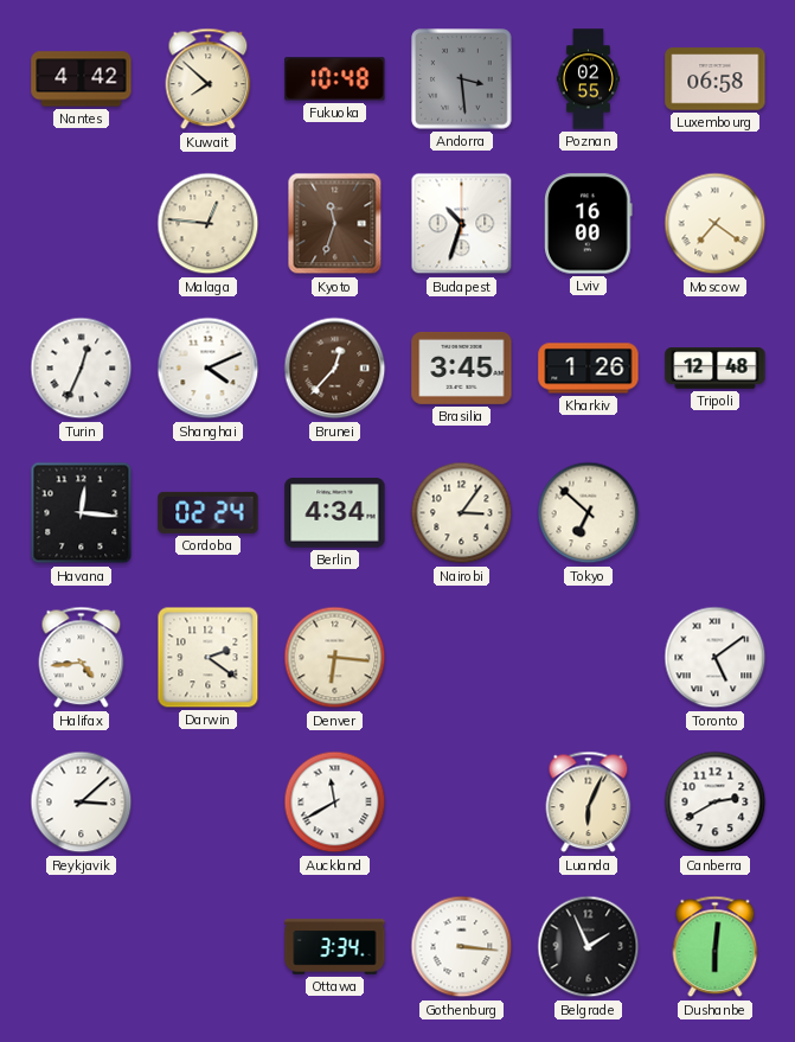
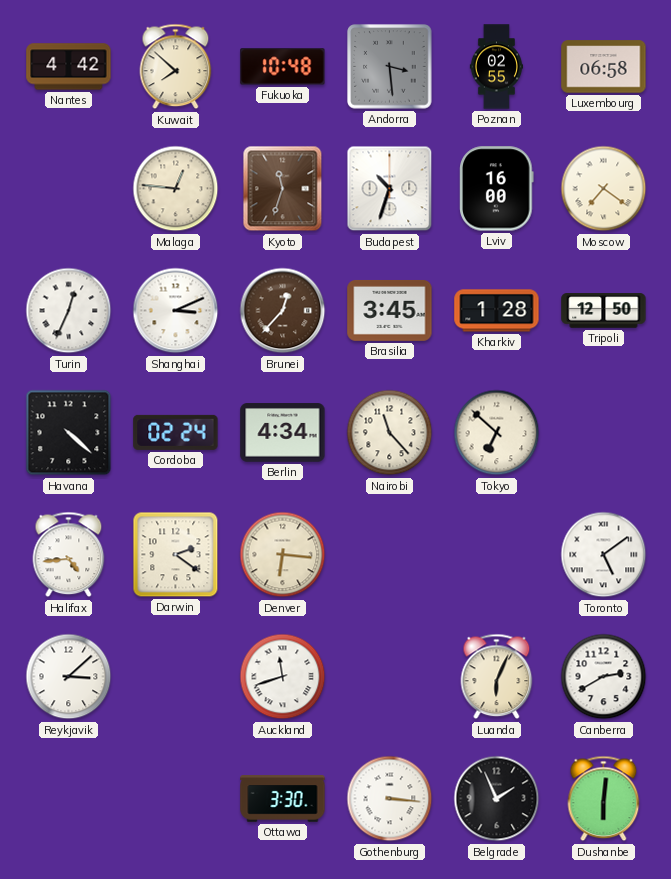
Shanghai: 4:11 -> 3:11
Kharkiv: 1:26 -> 1:28
Tripoli: 12:48 -> 12:50
Havana: 12:16 -> 4:22
Nairobi: 3:06 -> 11:23
Auckland: 11:40 -> 11:42
Ottawa: 3:34 -> 3:30
